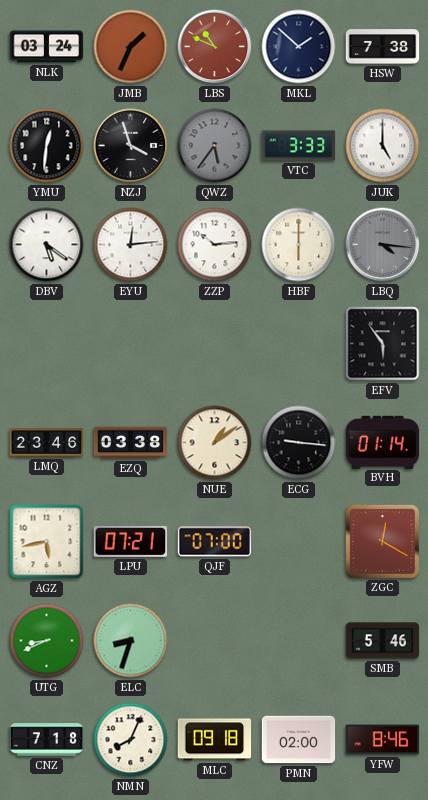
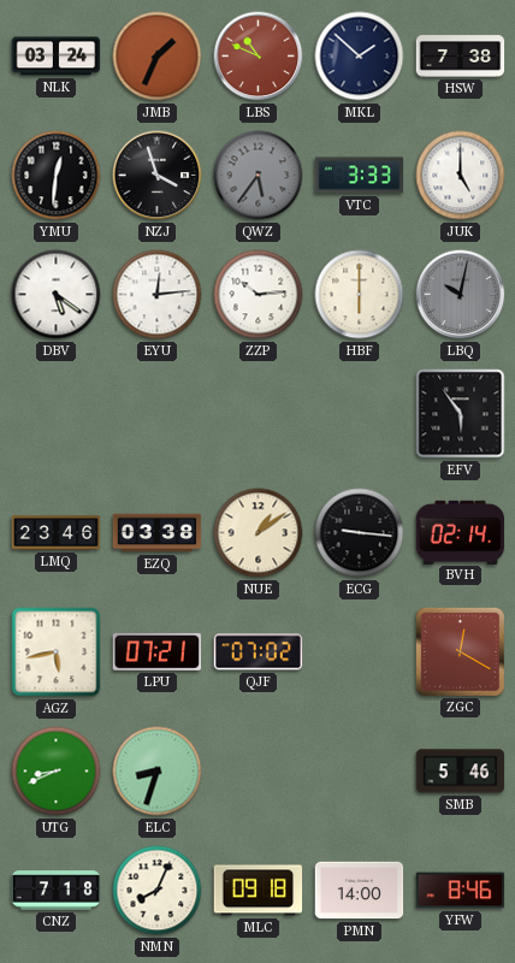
LBQ: 4:16 -> 10:02
BVH: 01:14 -> 02:14
QJF: 07:00 -> 07:02
PMN: 02:00 -> 14:00
